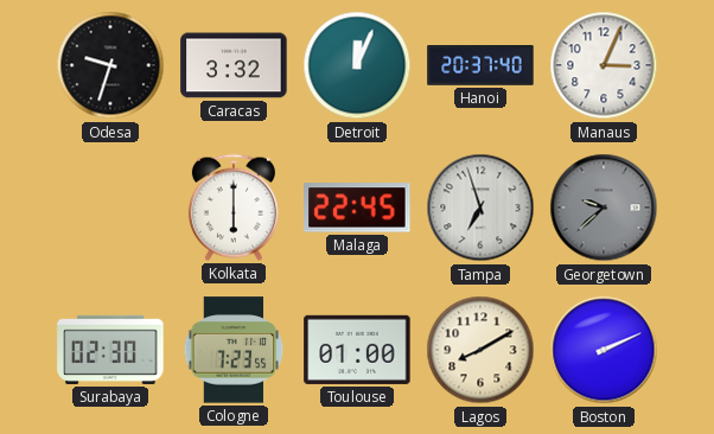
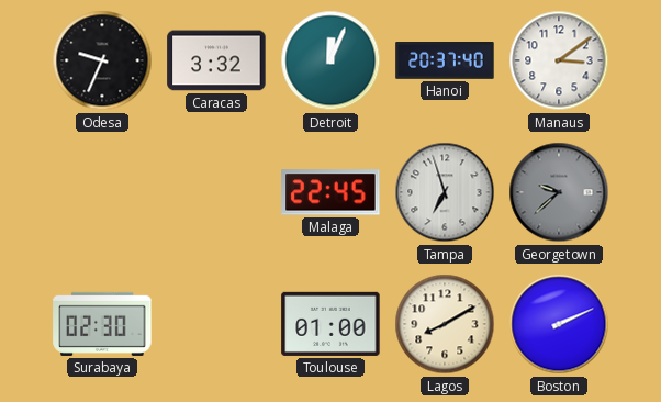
Odesa: 9:33 -> 9:34
Manaus: 3:04 -> 3:09
Kolkata: 6:00 -> none
Cologne: 7:23 -> none
